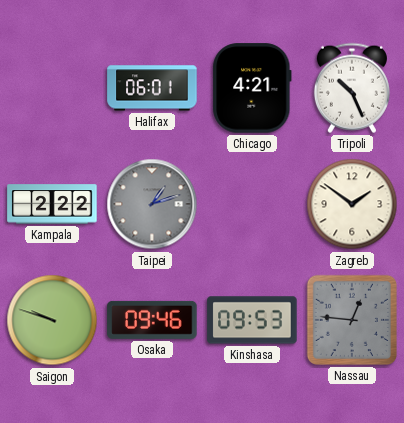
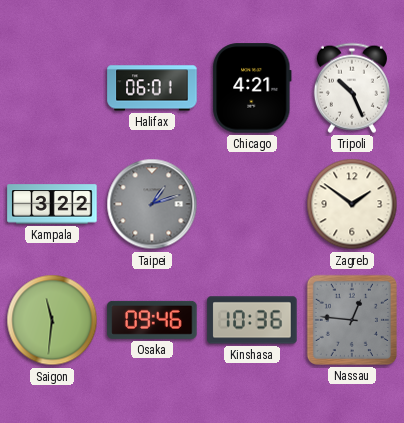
Kampala: 2:22 -> 3:22
Saigon: 9:48 -> 11:31
Kinshasa: 09:53 -> 10:36
